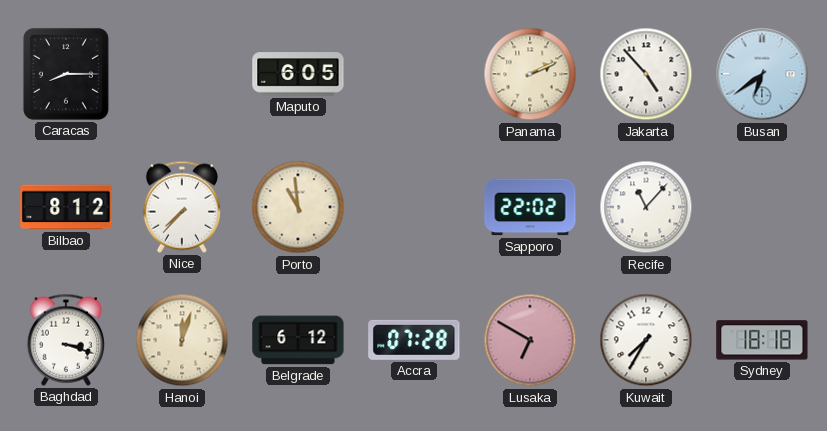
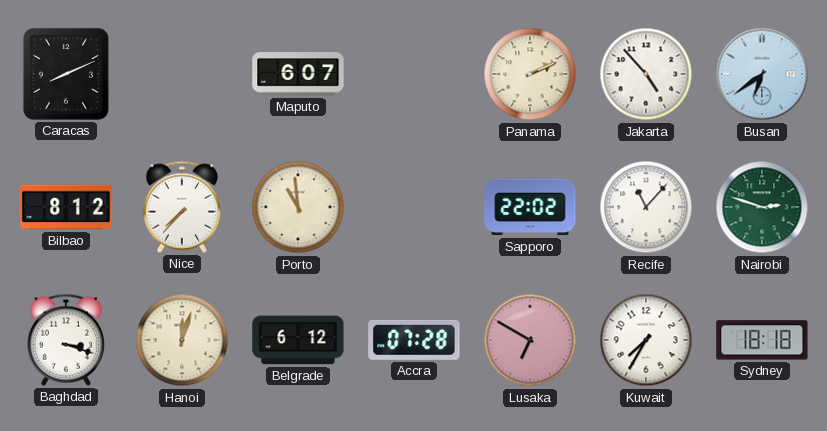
Caracas: 8:15 -> 8:11
Maputo: 6:05 -> 6:07
Nairobi: none -> 2:48
